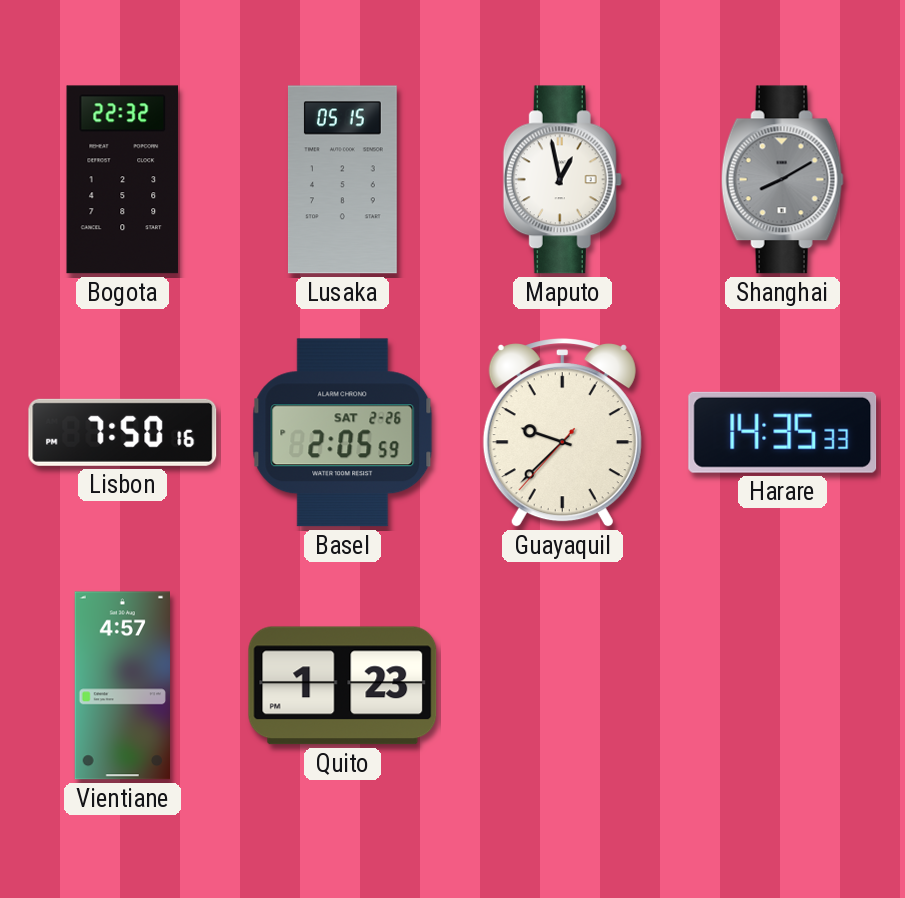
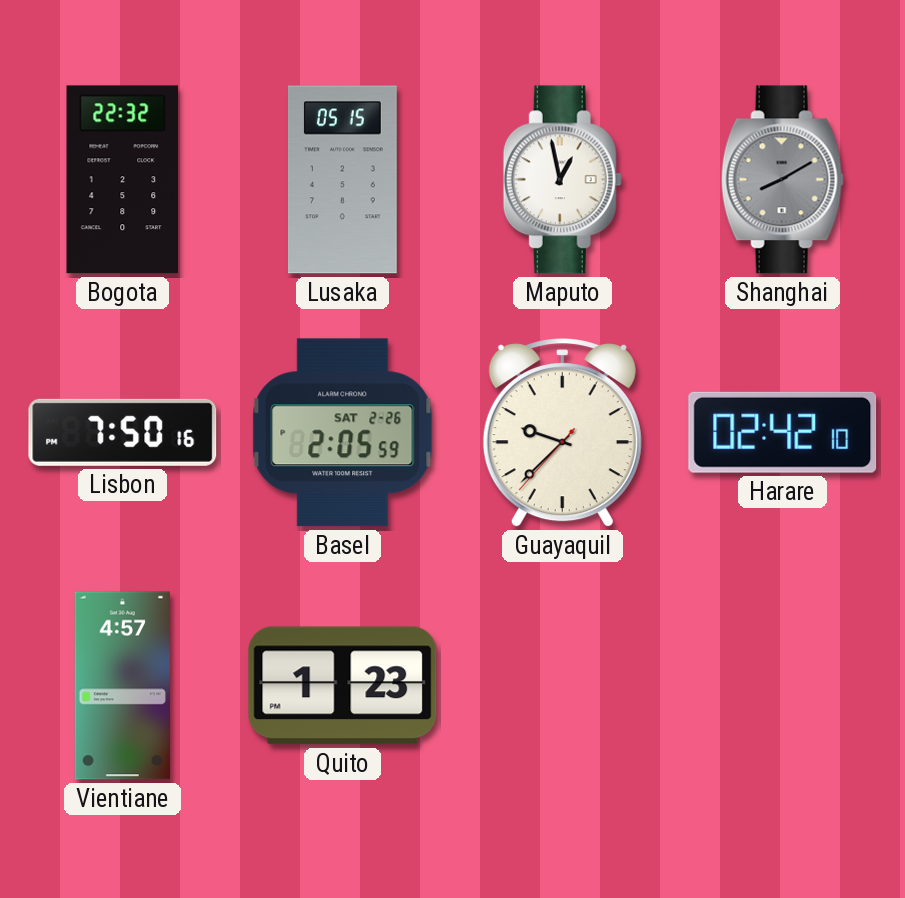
Harare: 14:35 -> 02:42
